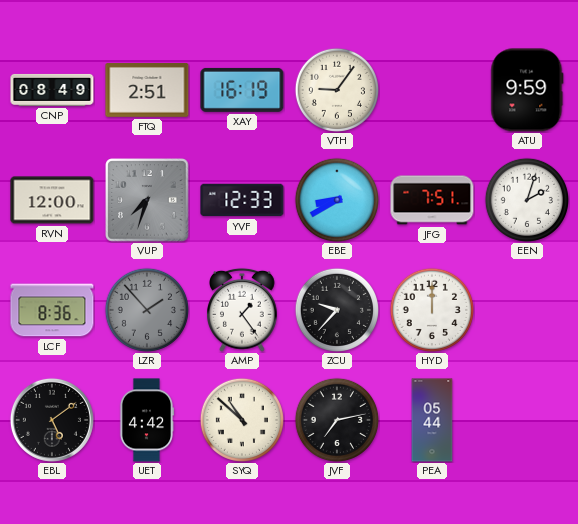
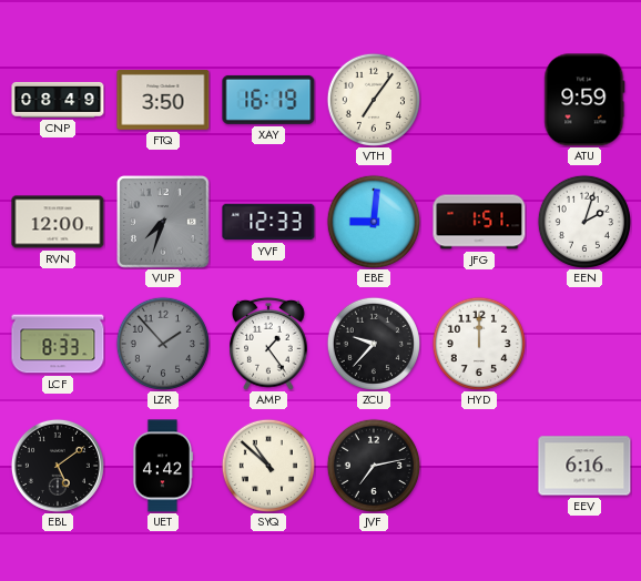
FTQ: 2:51 -> 3:50
VTH: 9:06 -> 7:06
EBE: 8:40 -> 9:01
JFG: 7:51 -> 1:51
LCF: 8:36 -> 8:33
PEA: 05:44 -> none
EEV: none -> 6:16
